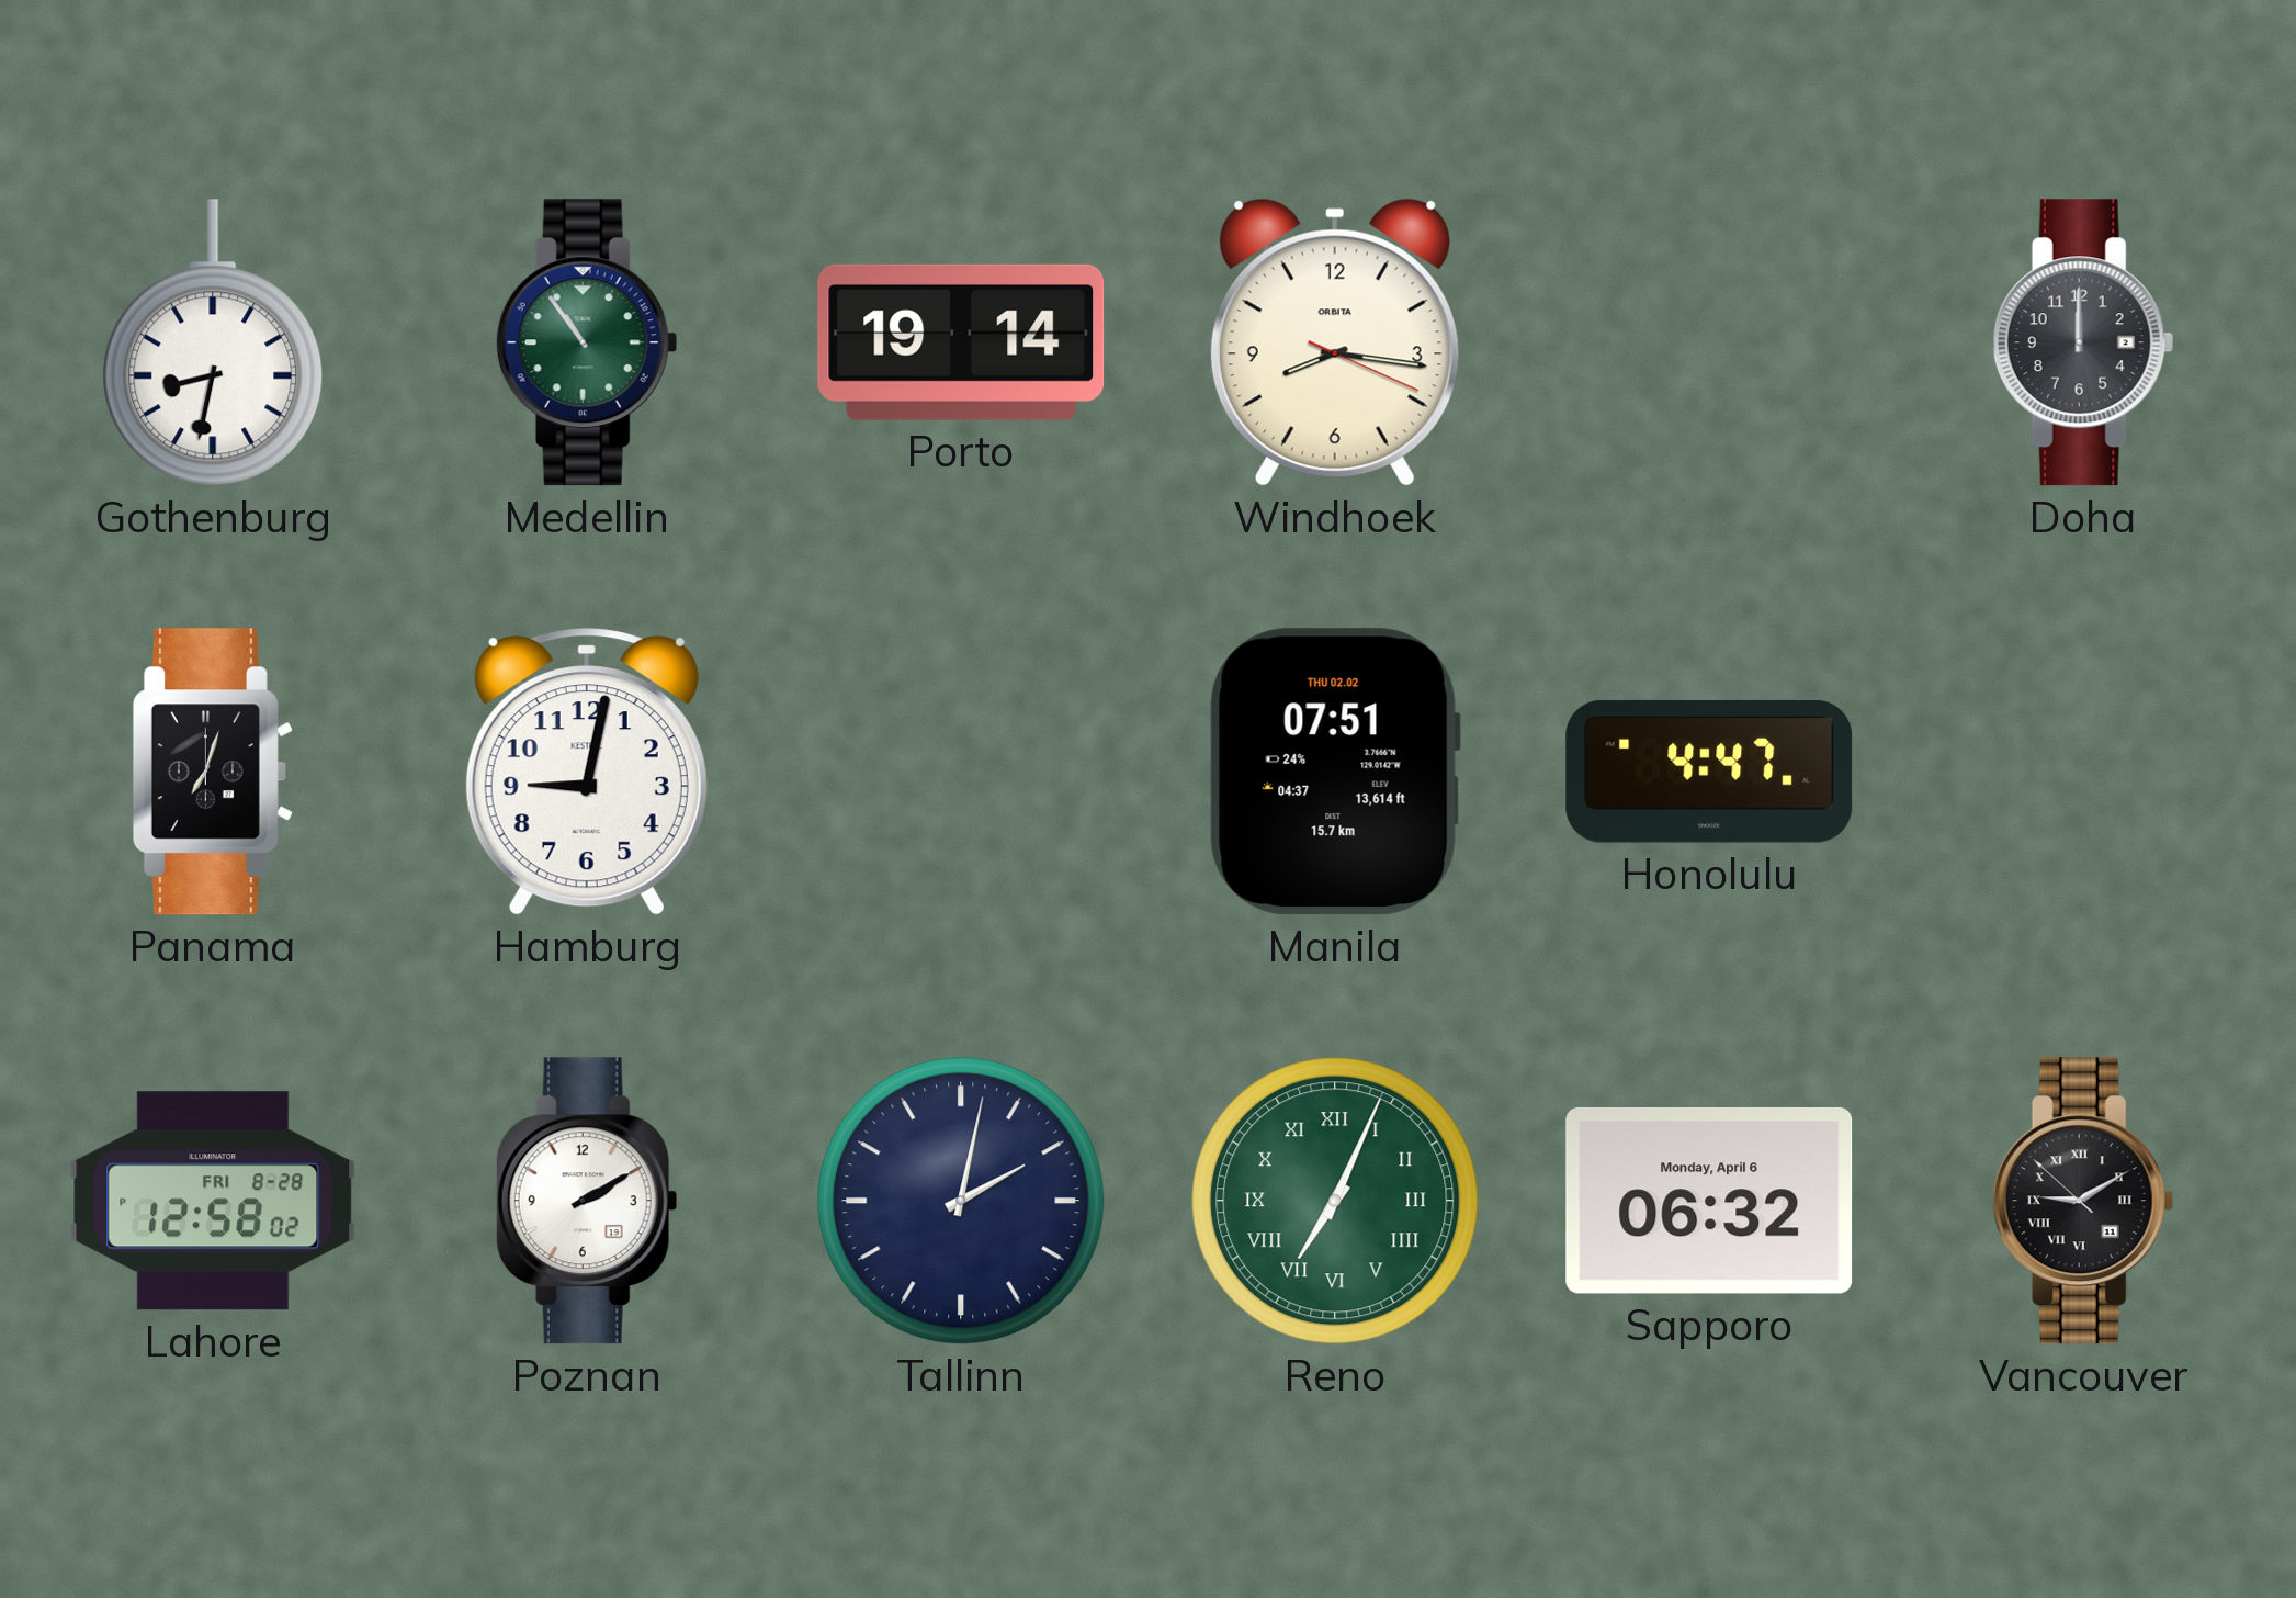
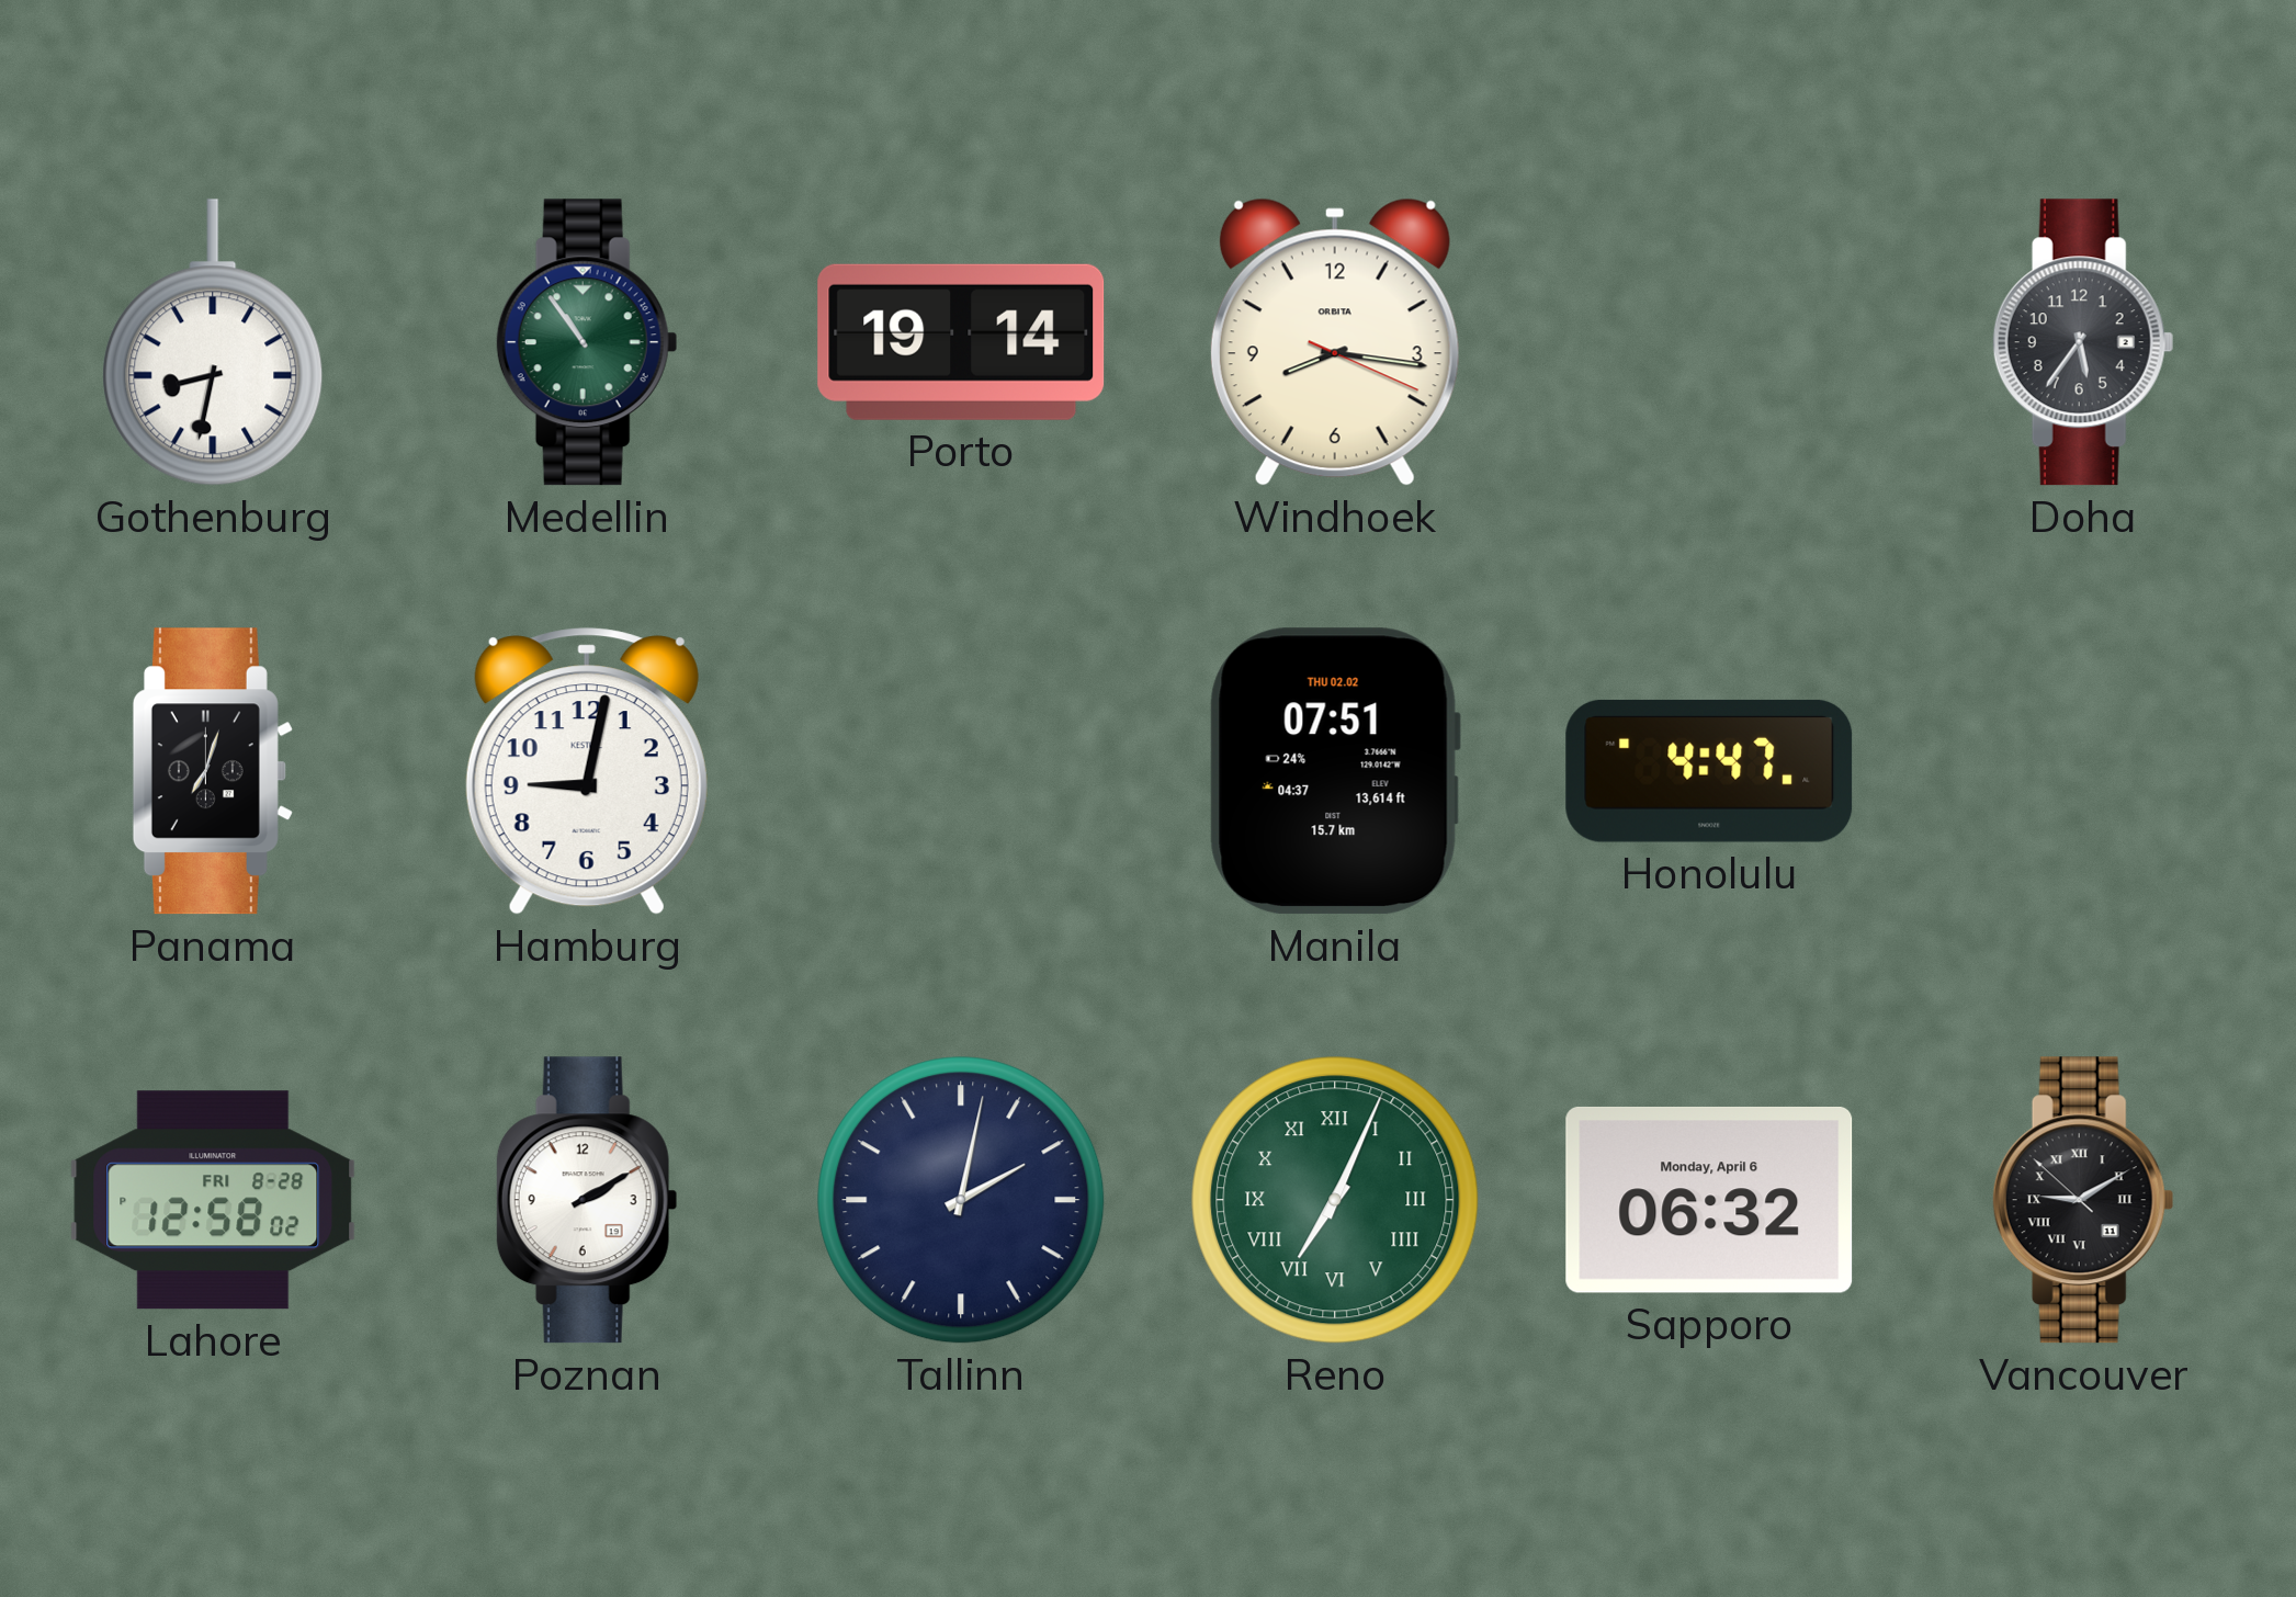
Doha: 12:00 -> 5:36
